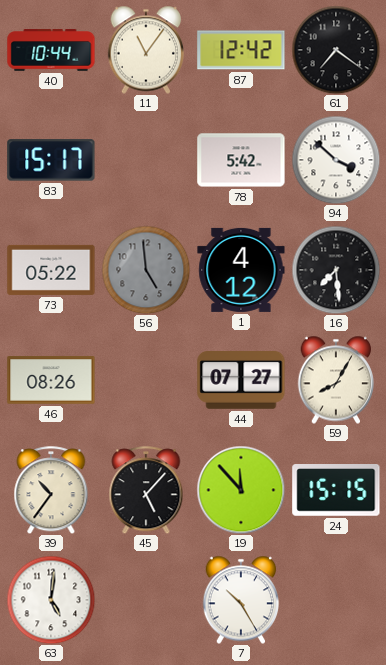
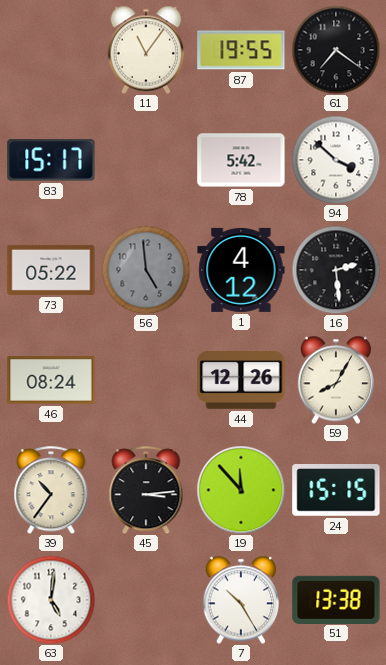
40: 10:44 -> none
87: 12:42 -> 19:55
16: 7:29 -> 2:29
46: 08:26 -> 08:24
44: 07:27 -> 12:26
45: 5:07 -> 3:14
51: none -> 13:38
